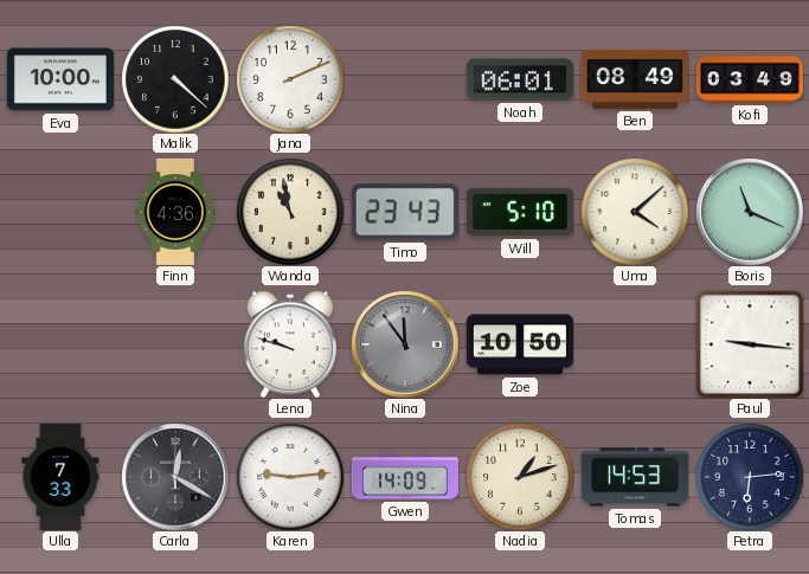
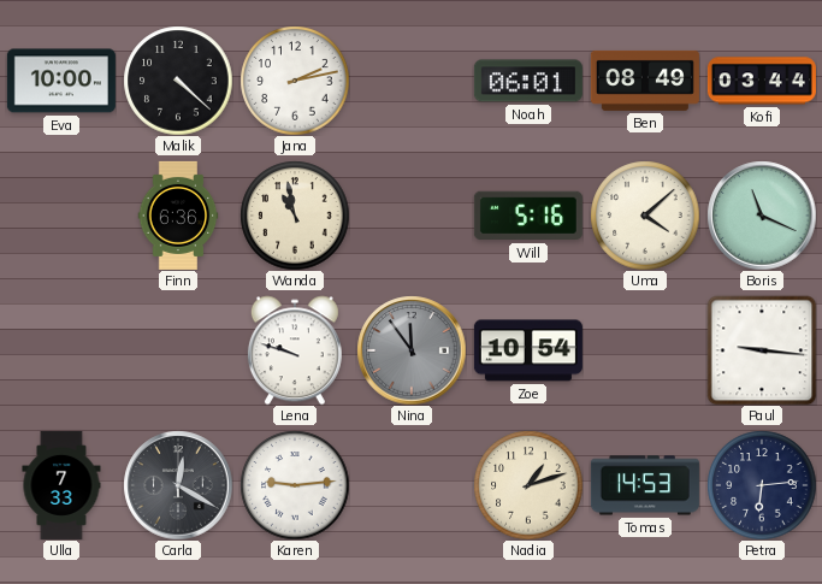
Jana: 2:11 -> 2:13
Kofi: 03:49 -> 03:44
Finn: 4:36 -> 6:36
Timo: 23:43 -> none
Will: 5:10 -> 5:16
Zoe: 10:50 -> 10:54
Gwen: 14:09 -> none
